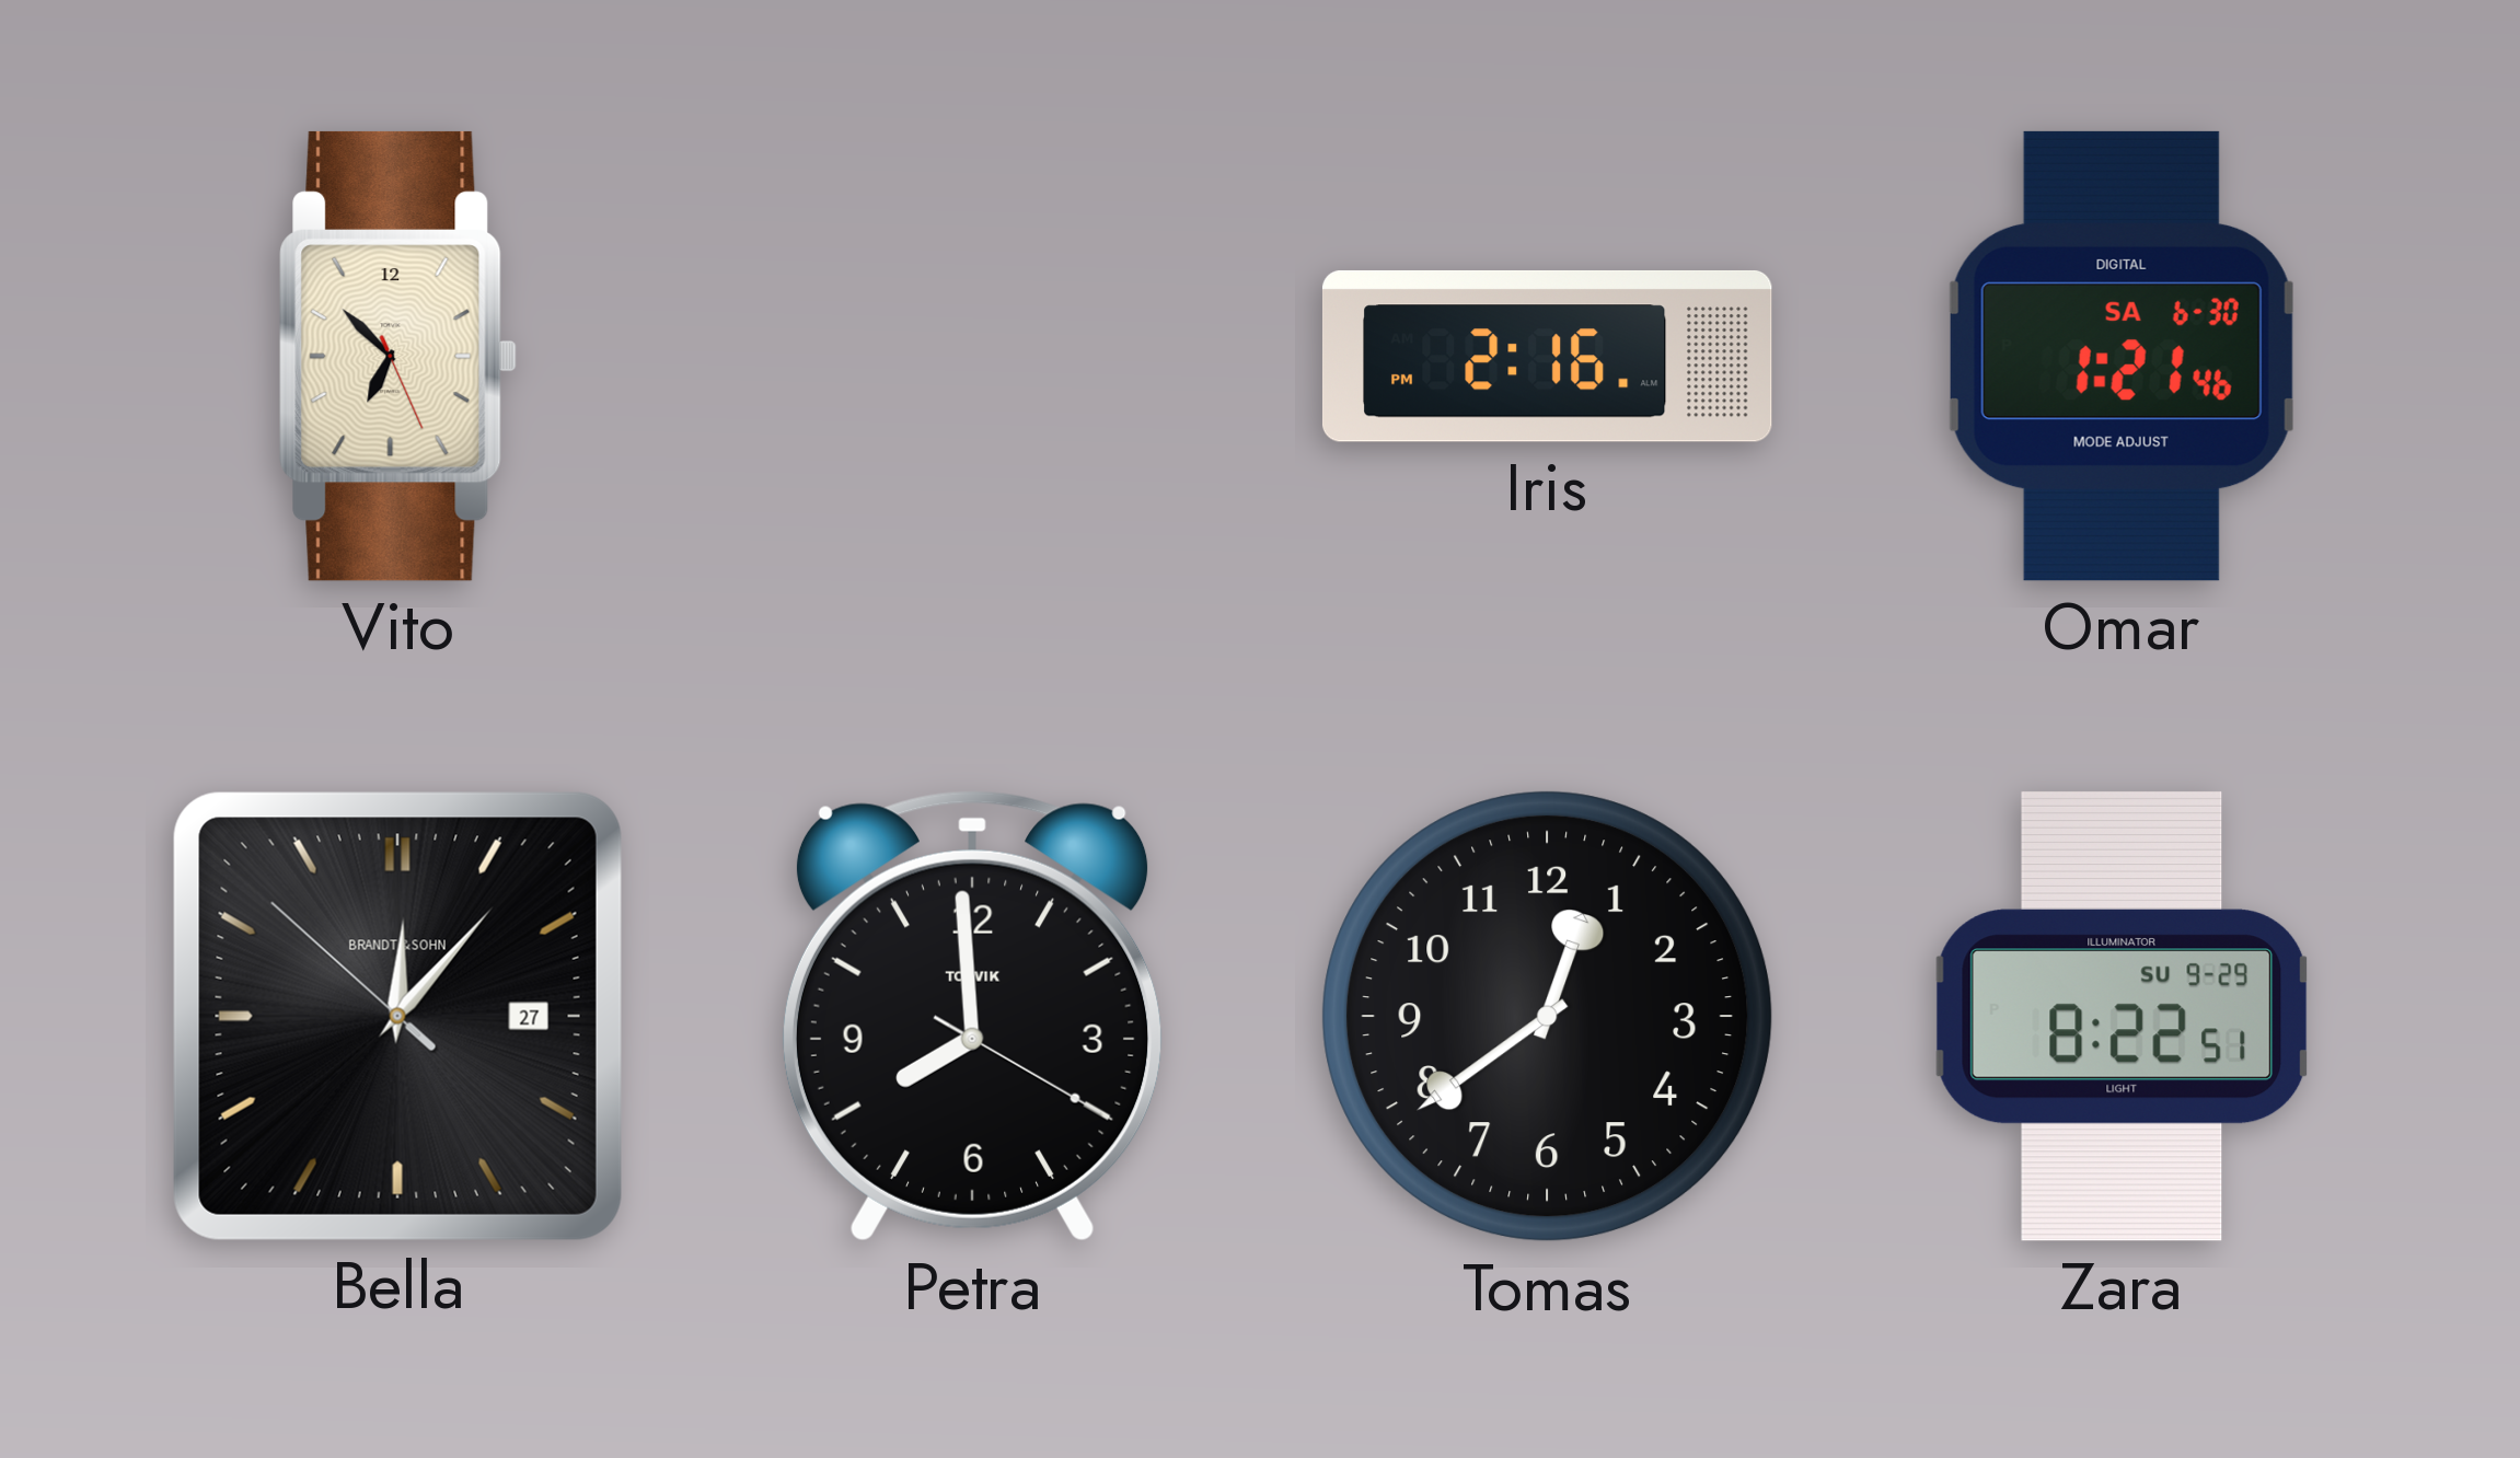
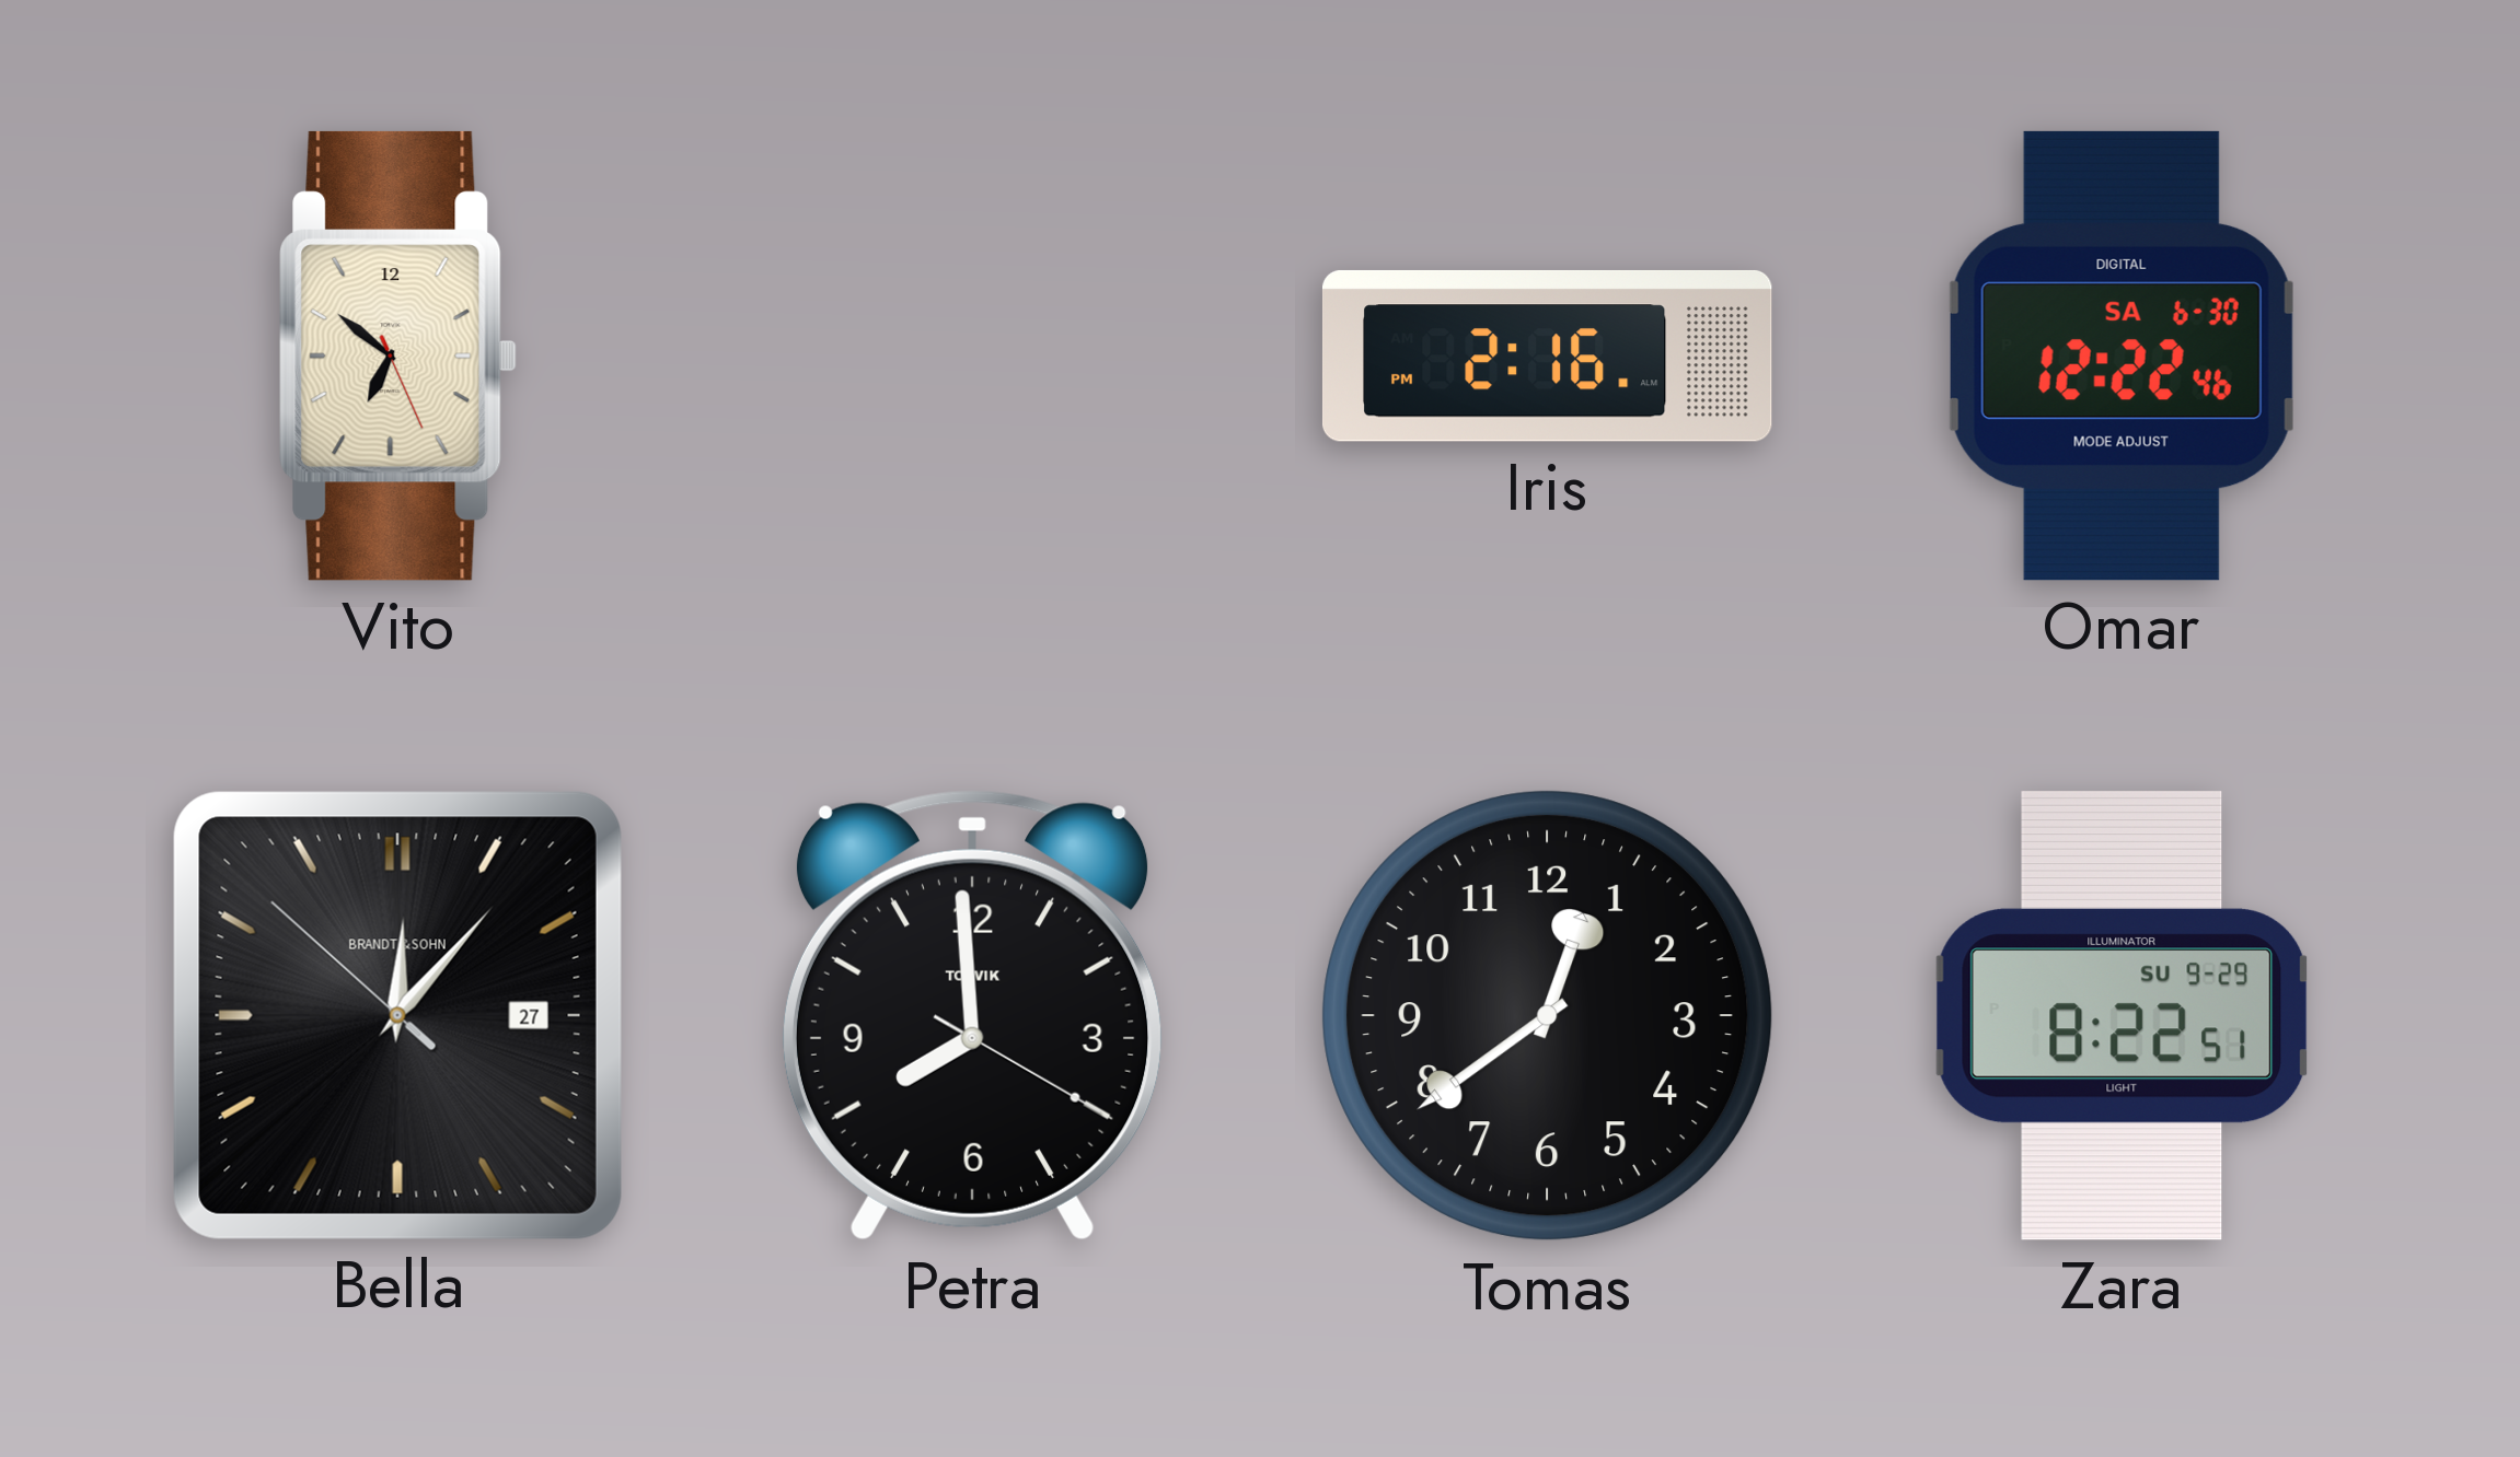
Vito: 6:52 -> 6:51
Omar: 1:21 -> 12:22
